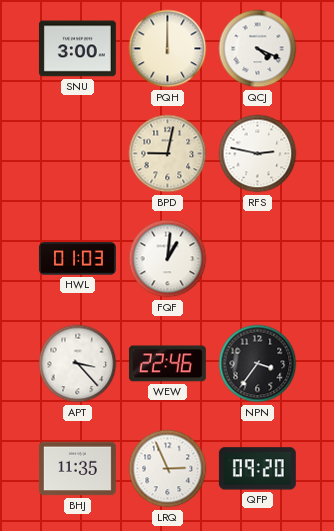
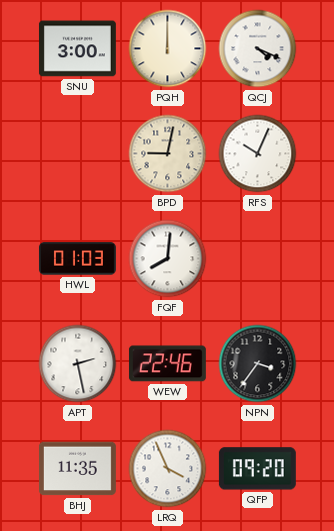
RFS: 2:47 -> 10:04
FQF: 1:01 -> 8:01
APT: 3:23 -> 2:28
LRQ: 2:56 -> 3:56
